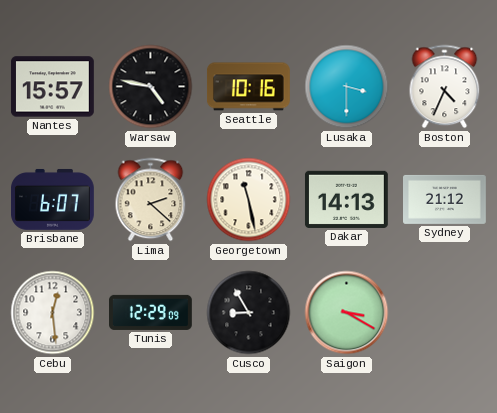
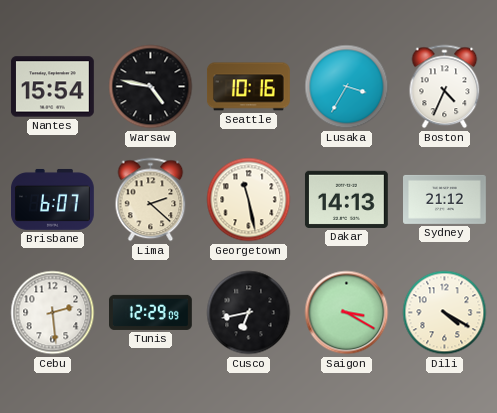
Nantes: 15:57 -> 15:54
Lusaka: 3:30 -> 3:35
Cebu: 12:29 -> 2:29
Cusco: 8:55 -> 6:43
Dili: none -> 4:20
